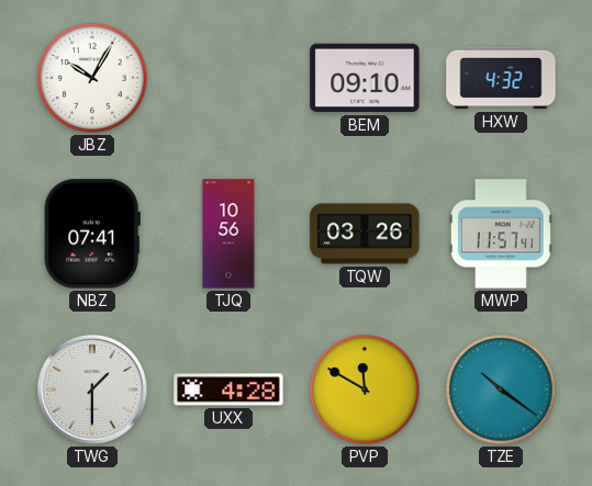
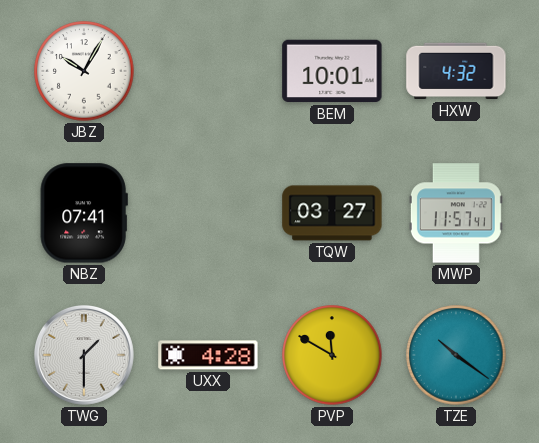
BEM: 09:10 -> 10:01
TJQ: 10:56 -> none
TQW: 03:26 -> 03:27
